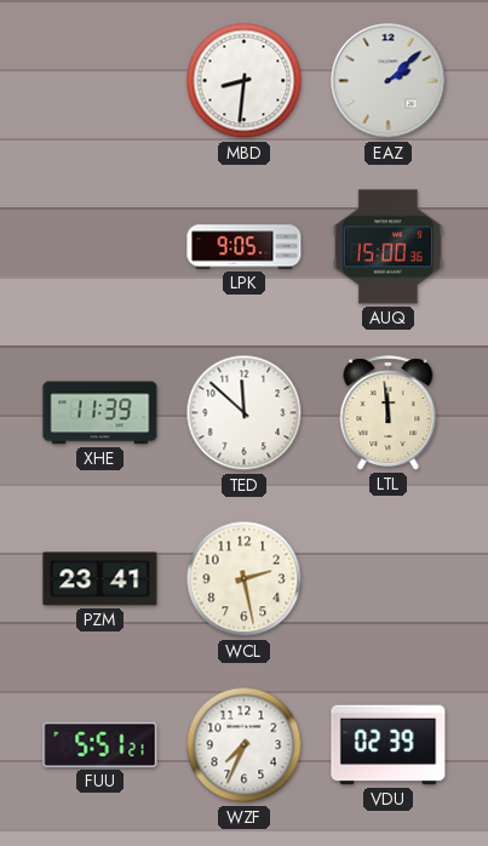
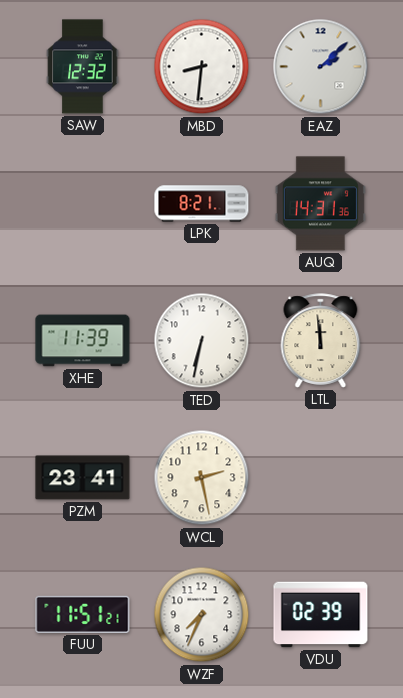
SAW: none -> 12:32
LPK: 9:05 -> 8:21
AUQ: 15:00 -> 14:31
TED: 11:52 -> 6:32
FUU: 5:51 -> 11:51
